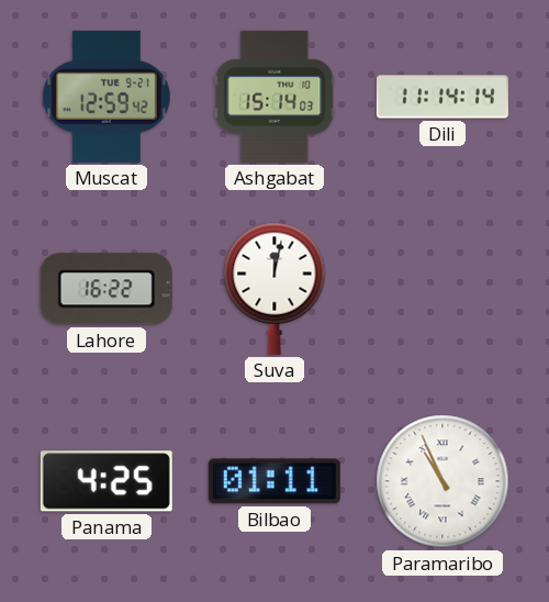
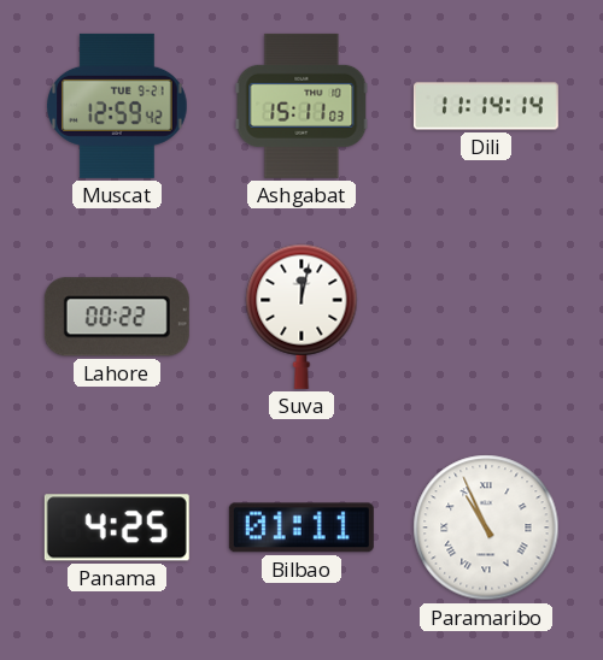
Ashgabat: 15:14 -> 15:11
Lahore: 16:22 -> 00:22
